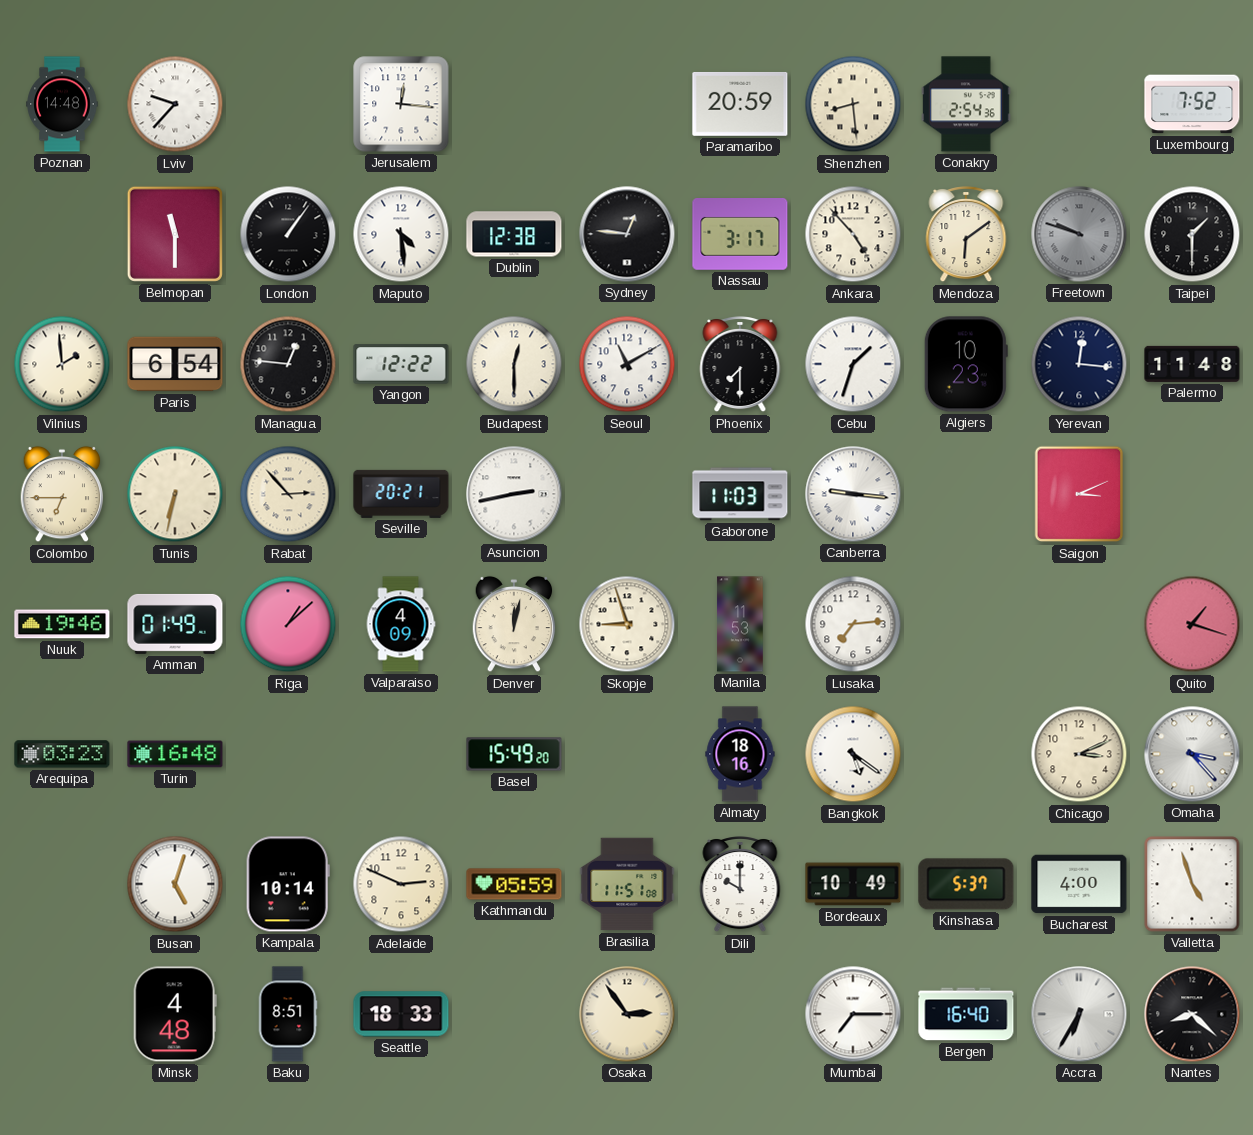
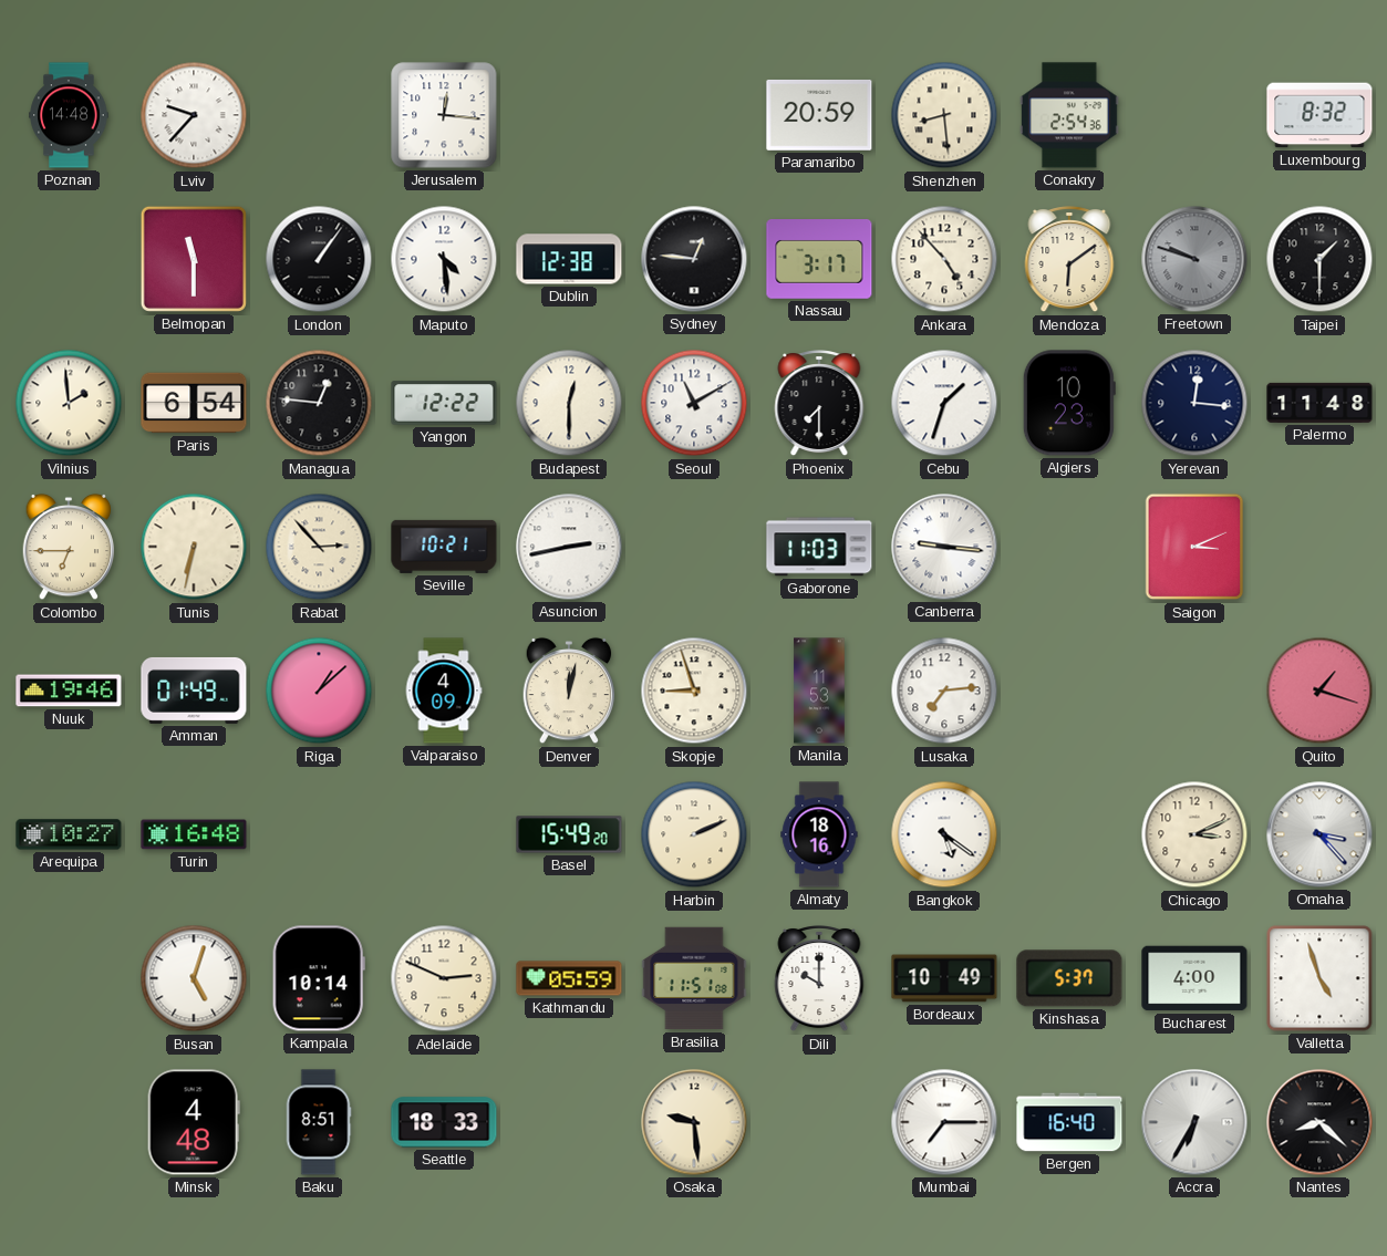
Luxembourg: 7:52 -> 8:32
Seville: 20:21 -> 10:21
Arequipa: 03:23 -> 10:27
Harbin: none -> 2:11
Osaka: 2:54 -> 9:29
